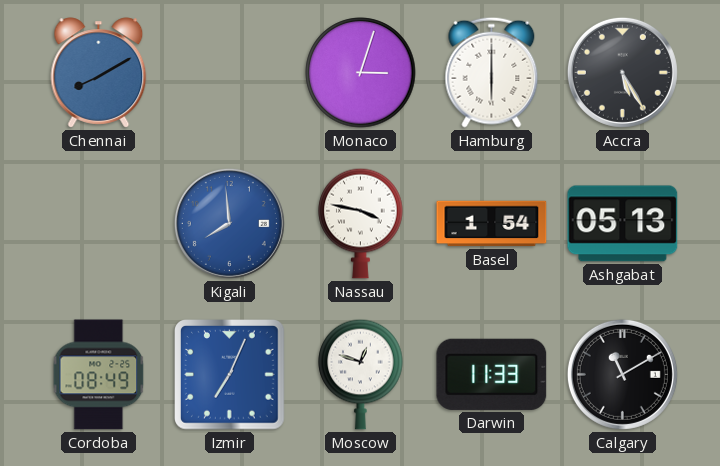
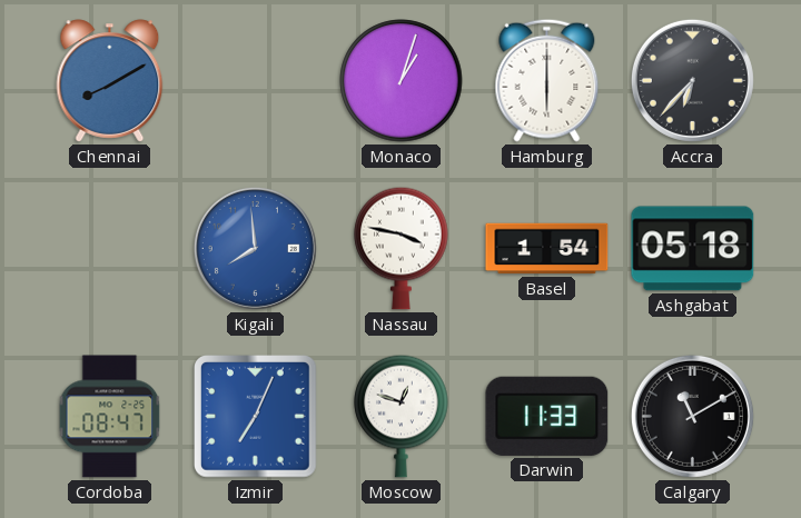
Monaco: 3:03 -> 1:03
Accra: 5:25 -> 6:37
Ashgabat: 05:13 -> 05:18
Cordoba: 08:49 -> 08:47
